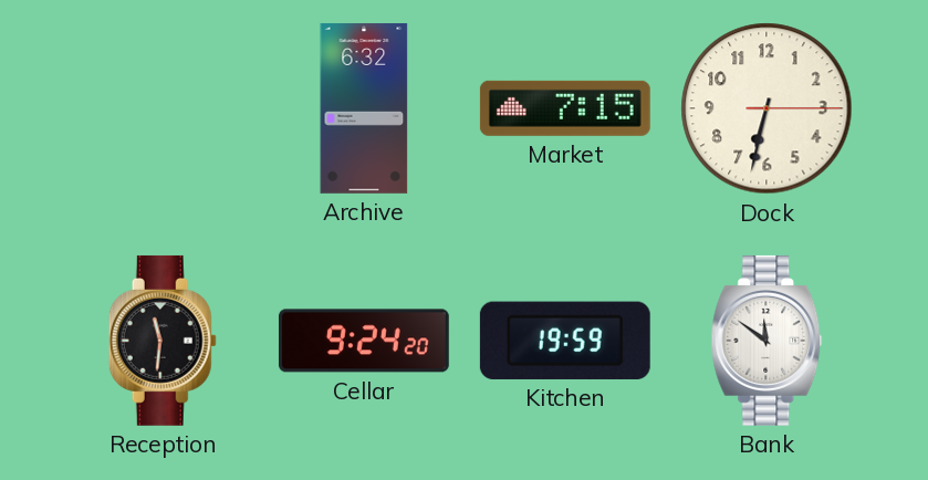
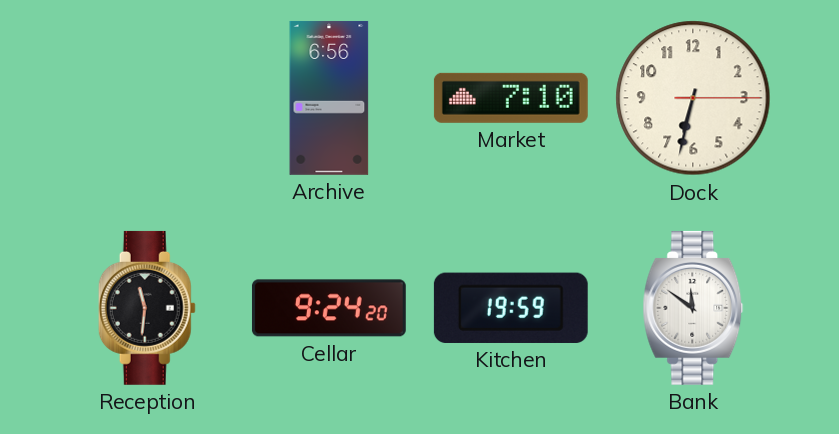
Archive: 6:32 -> 6:56
Market: 7:15 -> 7:10
